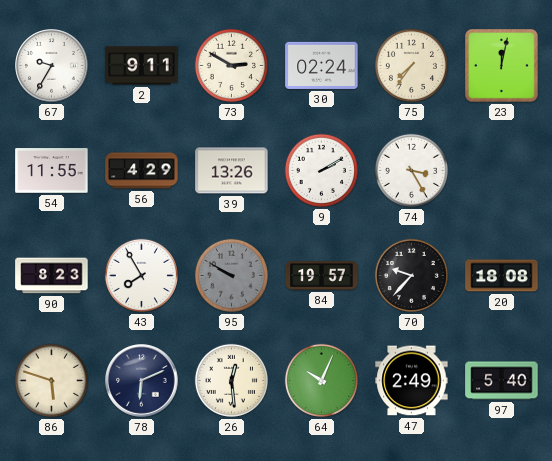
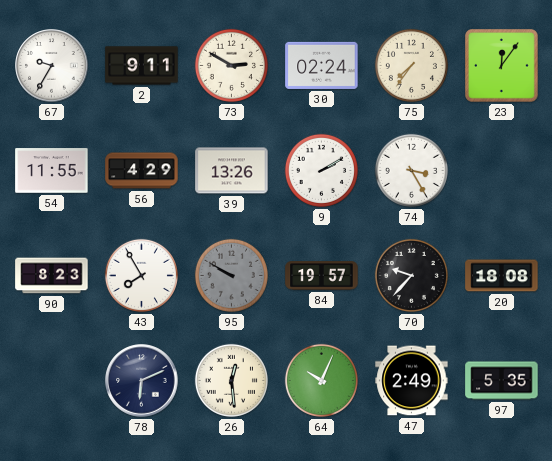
23: 12:02 -> 12:06
86: 5:48 -> none
97: 5:40 -> 5:35
